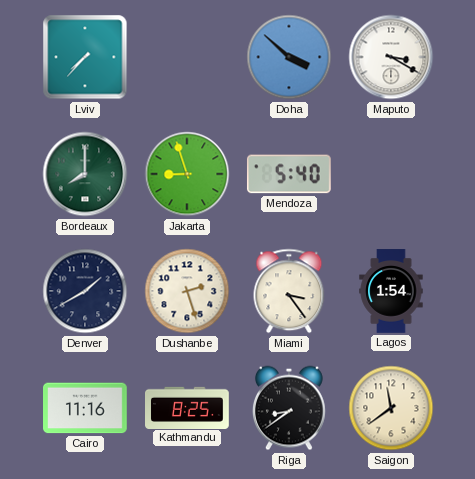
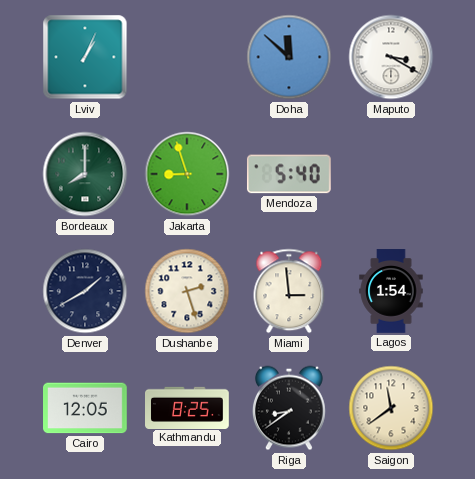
Lviv: 7:37 -> 1:04
Doha: 3:52 -> 11:52
Miami: 3:24 -> 2:59
Cairo: 11:16 -> 12:05
